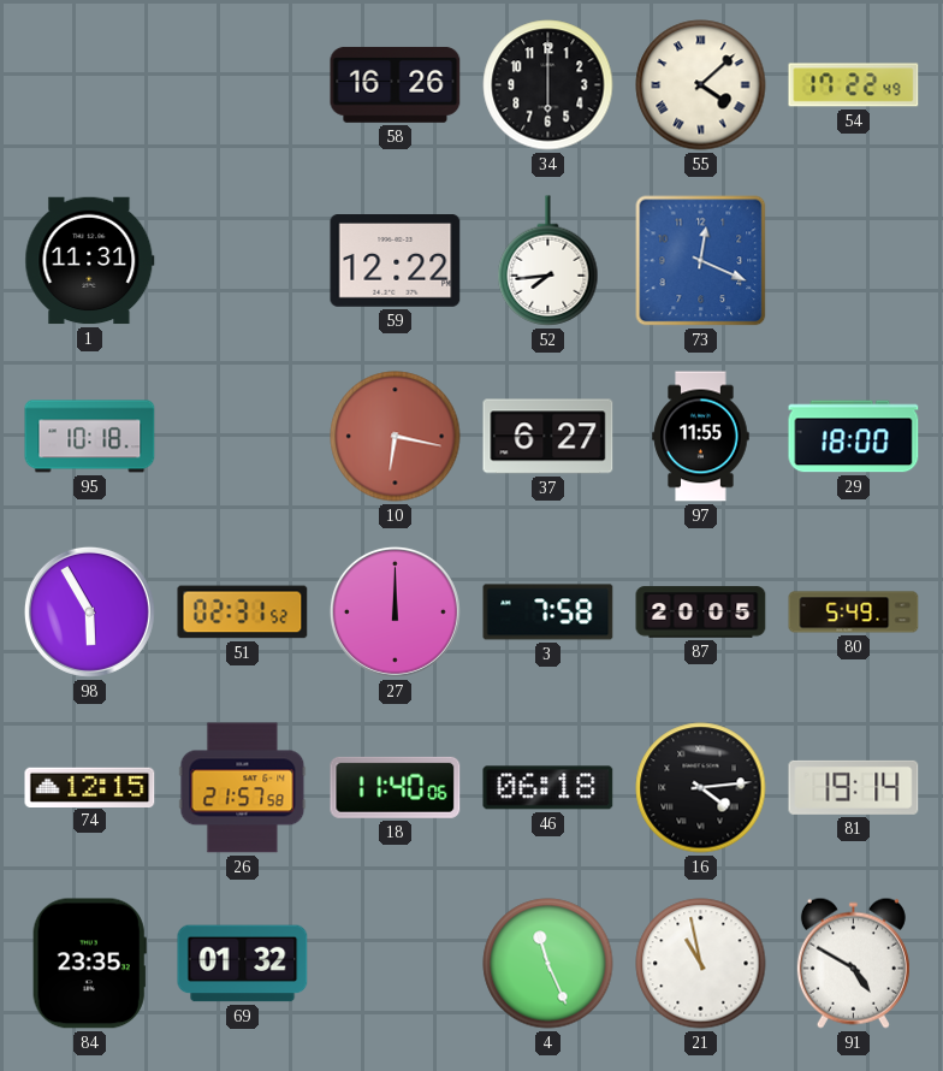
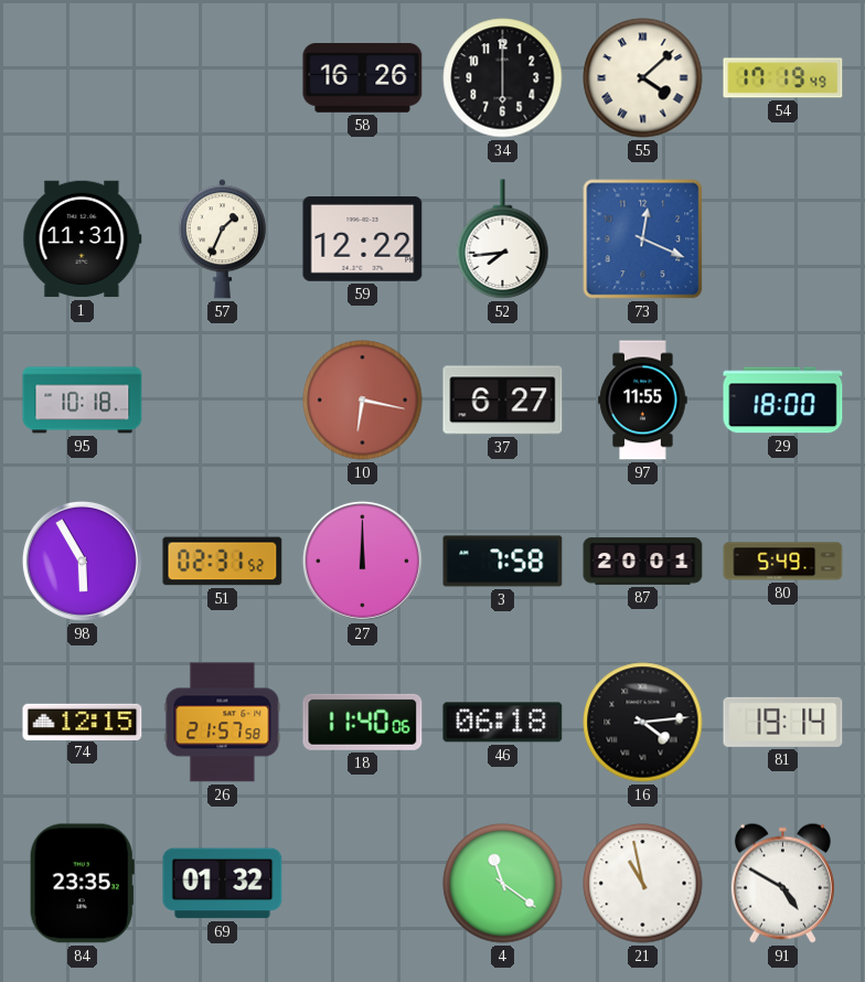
54: 17:22 -> 17:19
57: none -> 1:34
87: 20:05 -> 20:01
4: 11:26 -> 11:21
